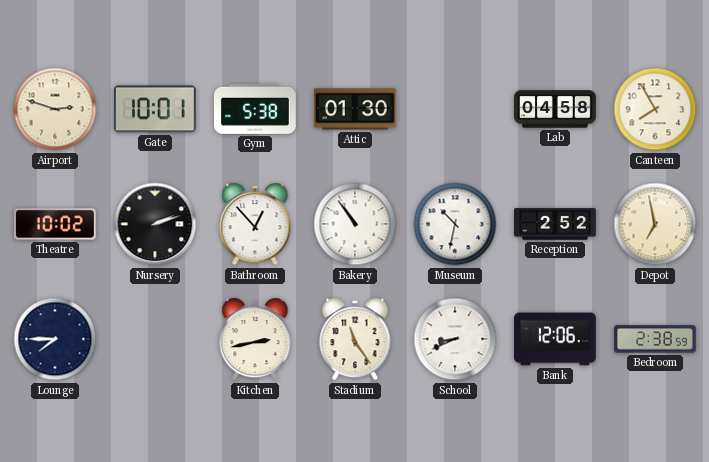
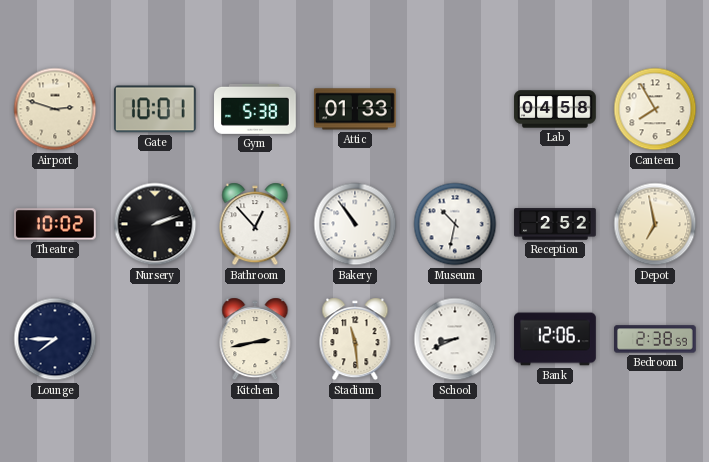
Attic: 01:30 -> 01:33
Stadium: 11:24 -> 11:29
